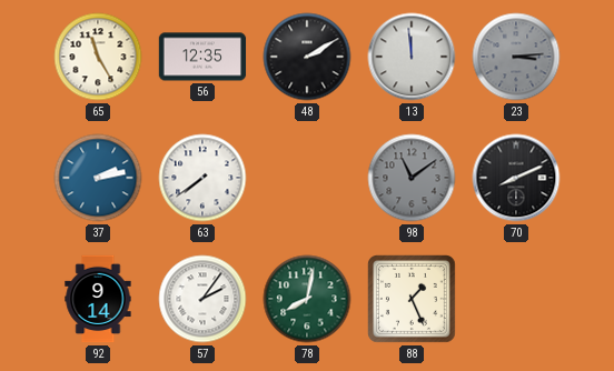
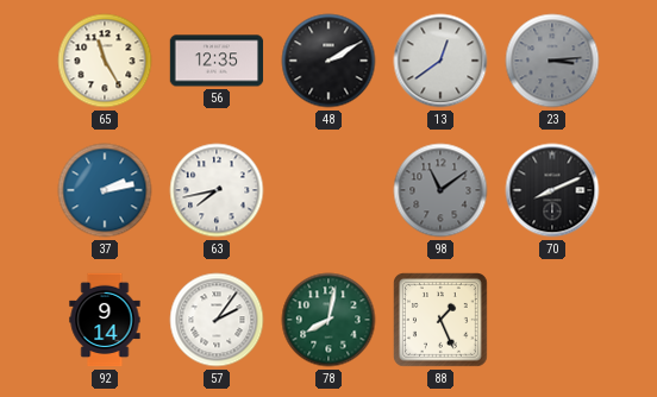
13: 11:59 -> 12:39
63: 7:39 -> 7:43
